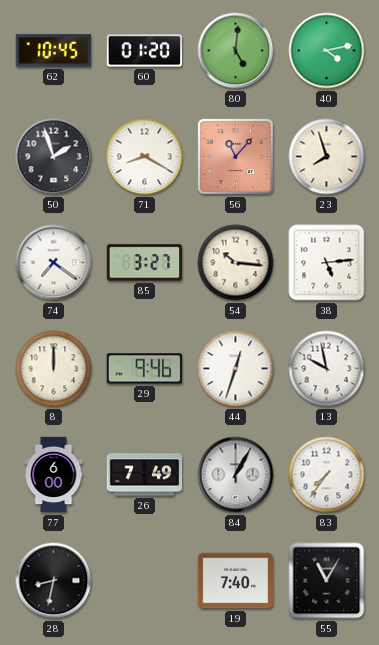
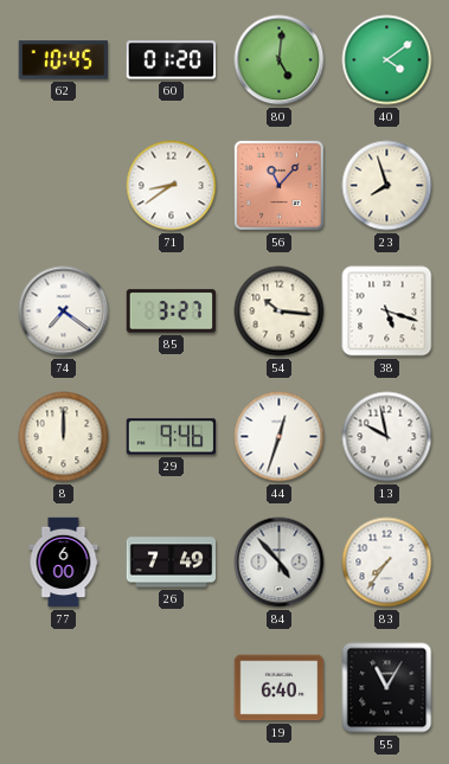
40: 4:13 -> 4:09
50: 1:57 -> none
71: 8:20 -> 8:39
38: 5:14 -> 5:18
84: 1:05 -> 4:53
28: 8:32 -> none
19: 7:40 -> 6:40
